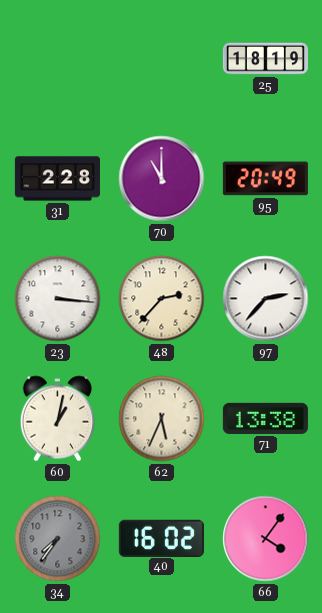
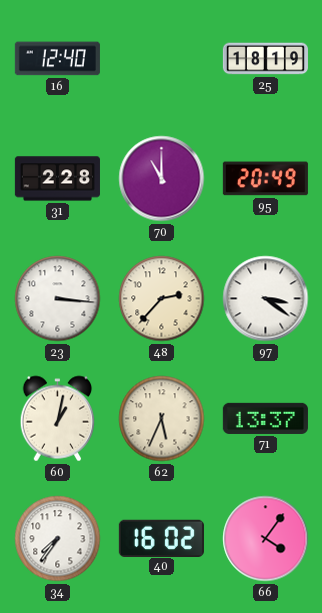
16: none -> 12:40
97: 2:37 -> 3:21
71: 13:38 -> 13:37
34 dial: grey -> white
